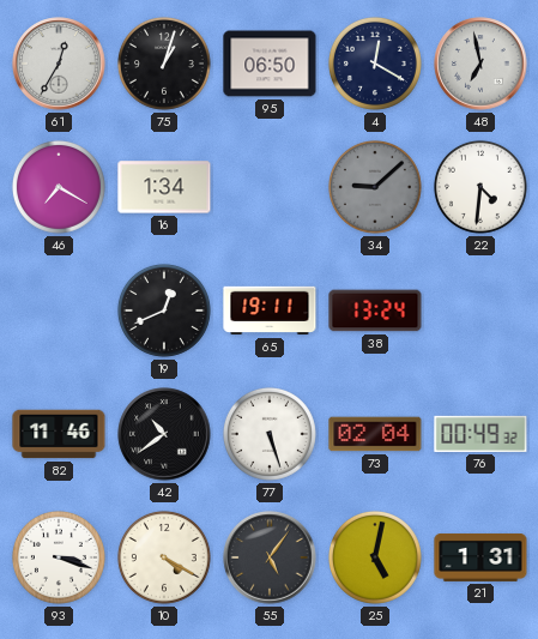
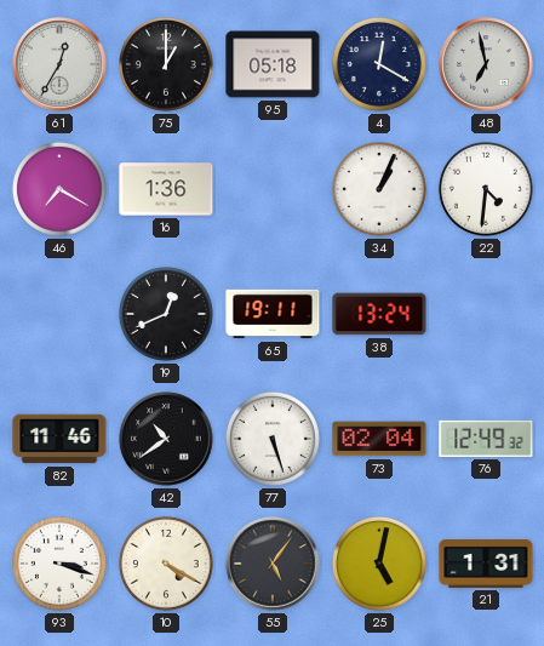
75: 1:03 -> 1:00
95: 06:50 -> 05:18
16: 1:34 -> 1:36
34: 9:08 -> 1:04
34 dial: grey -> white
76: 00:49 -> 12:49
